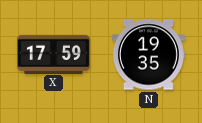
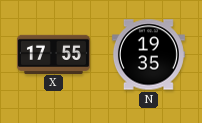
X: 17:59 -> 17:55
